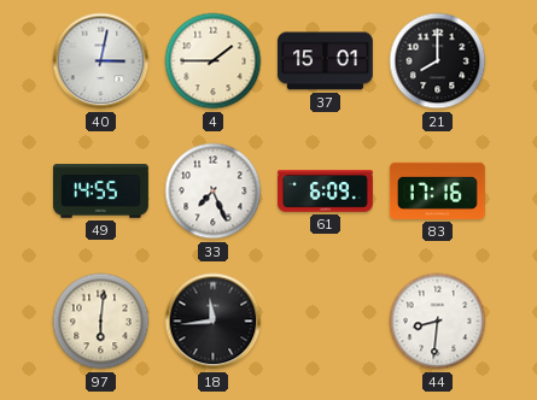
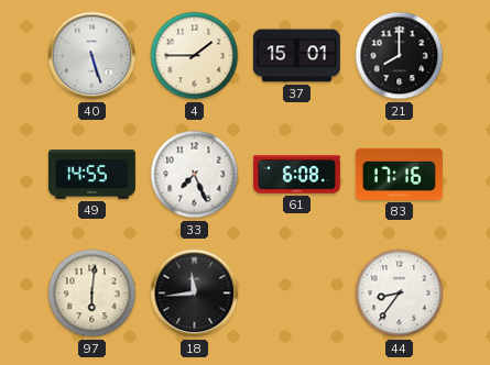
40: 3:02 -> 5:27
61: 6:09 -> 6:08
44: 8:31 -> 8:36
